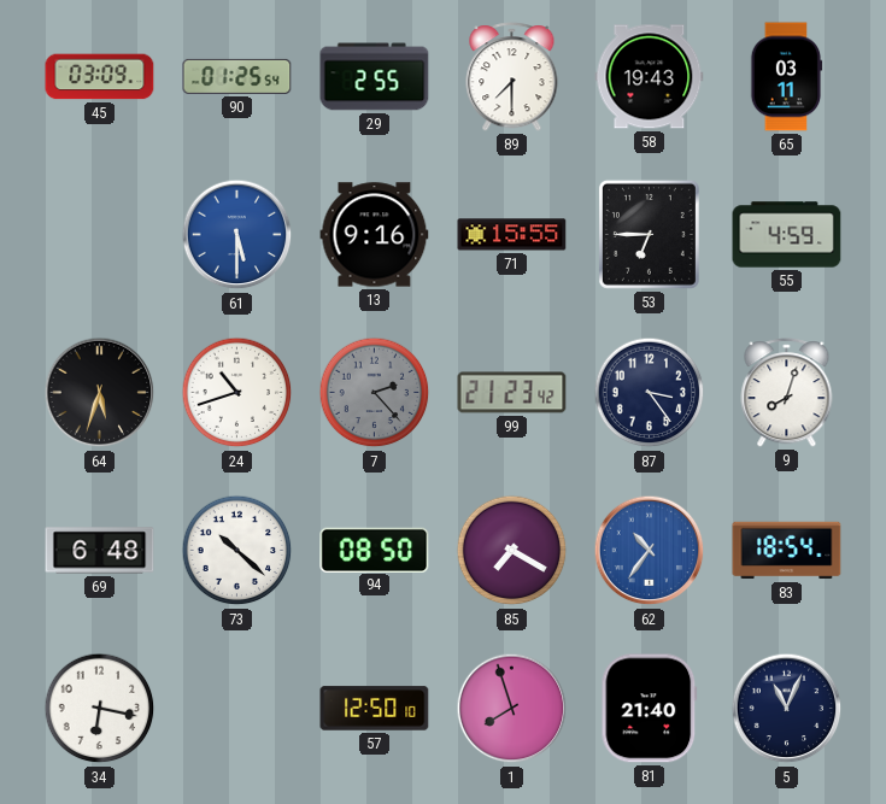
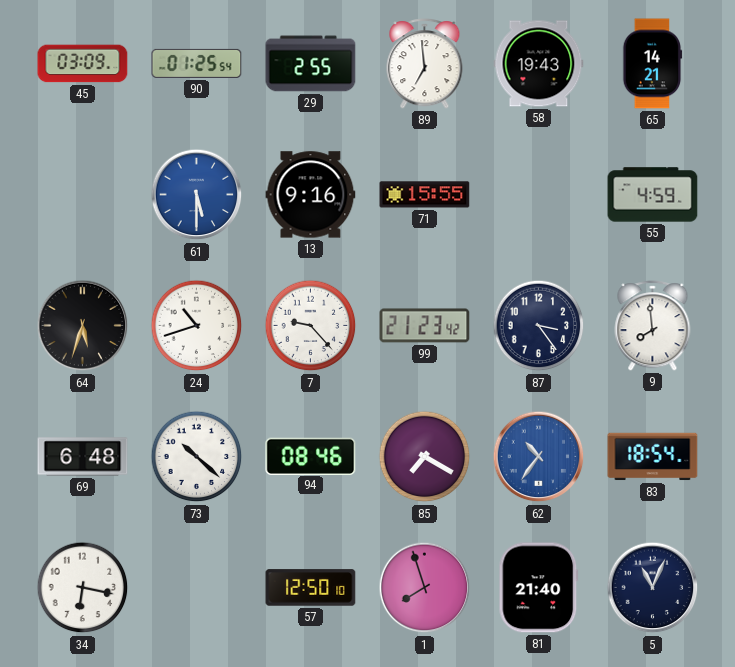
89: 7:30 -> 6:59
65: 03:11 -> 14:21
53: 6:45 -> none
7: 2:23 -> 9:23
7 dial: grey -> white
9: 8:03 -> 7:59
94: 08:50 -> 08:46
